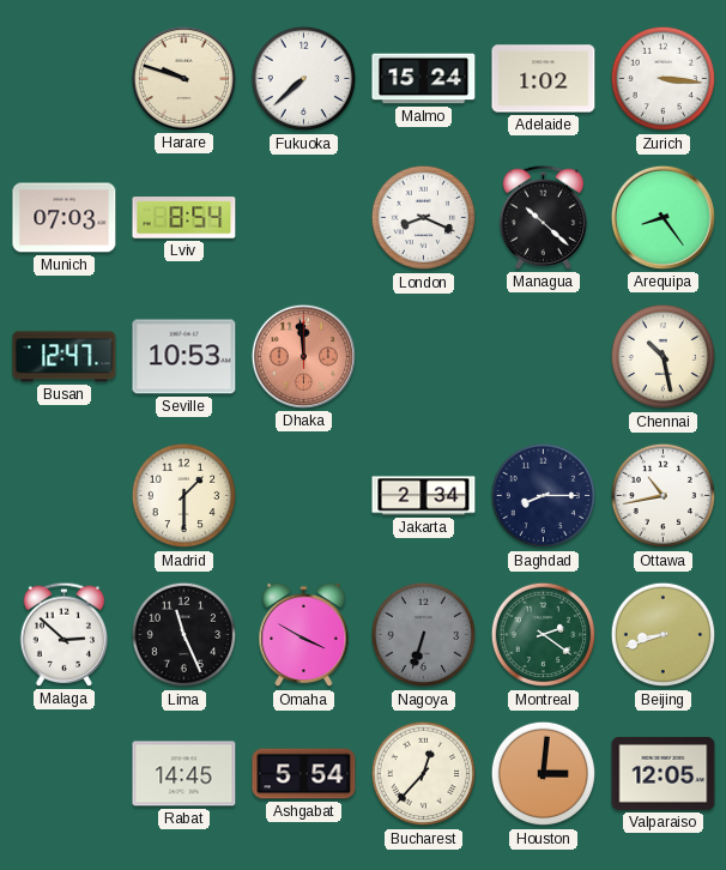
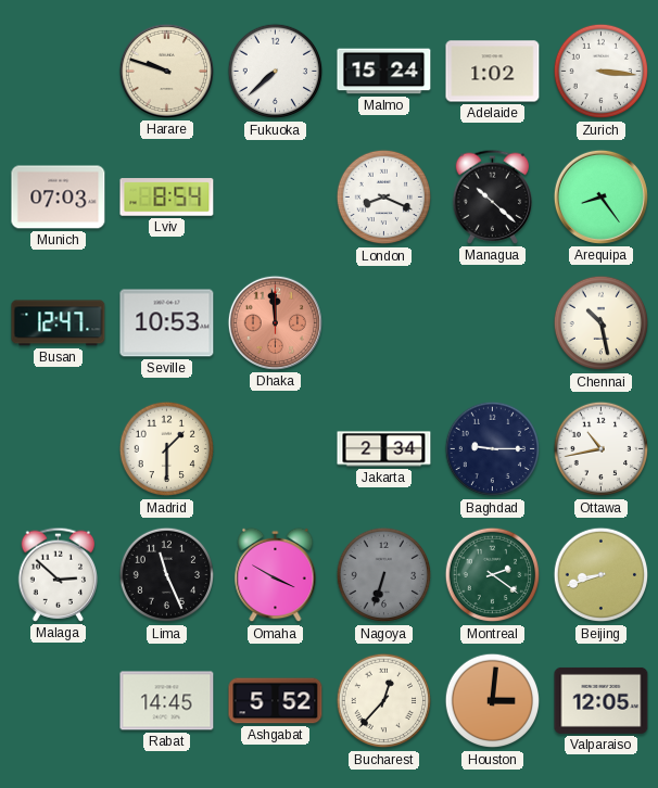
Baghdad: 8:15 -> 9:15
Ashgabat: 5:54 -> 5:52
